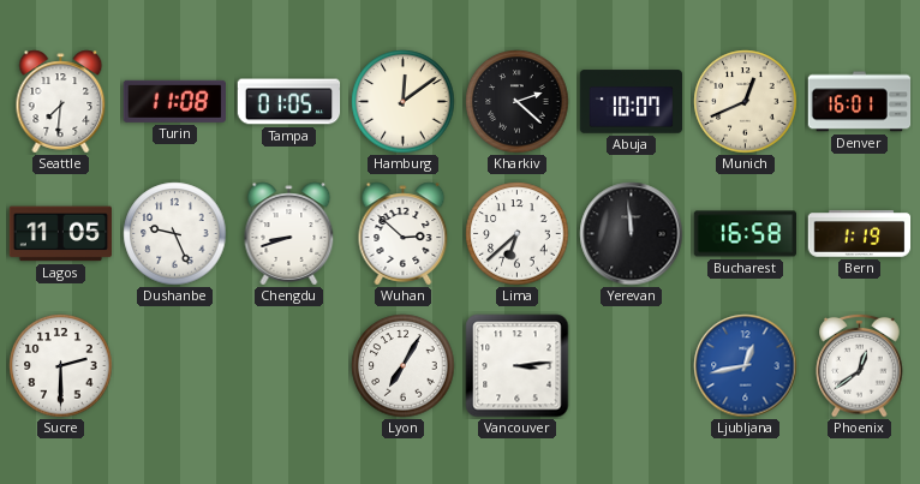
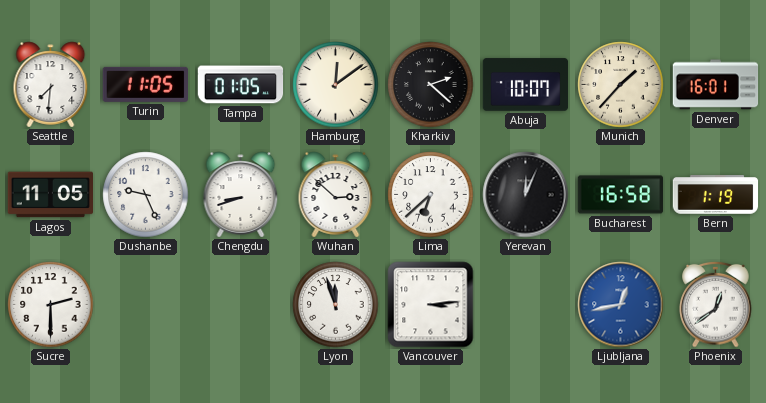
Turin: 11:08 -> 11:05
Munich: 12:41 -> 1:37
Yerevan: 11:59 -> 12:04
Lyon: 7:05 -> 11:57
